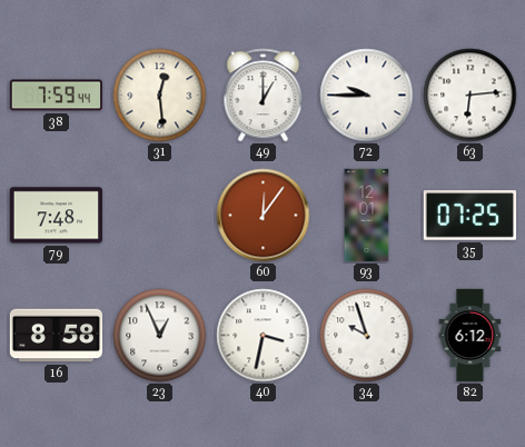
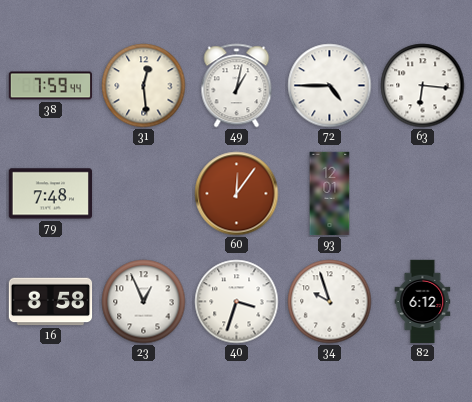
49: 1:00 -> 1:02
72: 9:45 -> 4:45
63: 6:14 -> 6:16
35: 07:25 -> none
40: 3:32 -> 3:33
